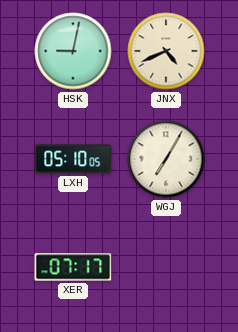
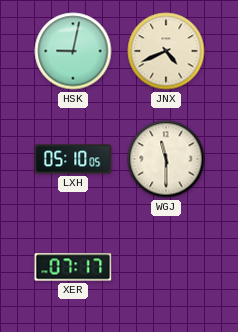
WGJ: 7:05 -> 11:30
